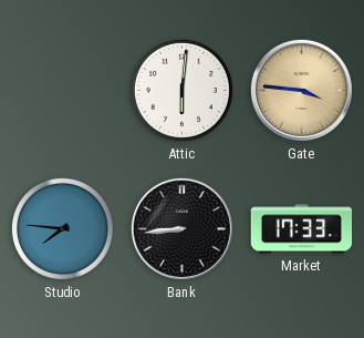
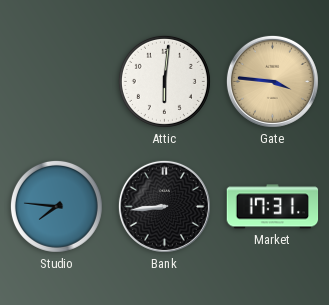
Market: 17:33 -> 17:31
